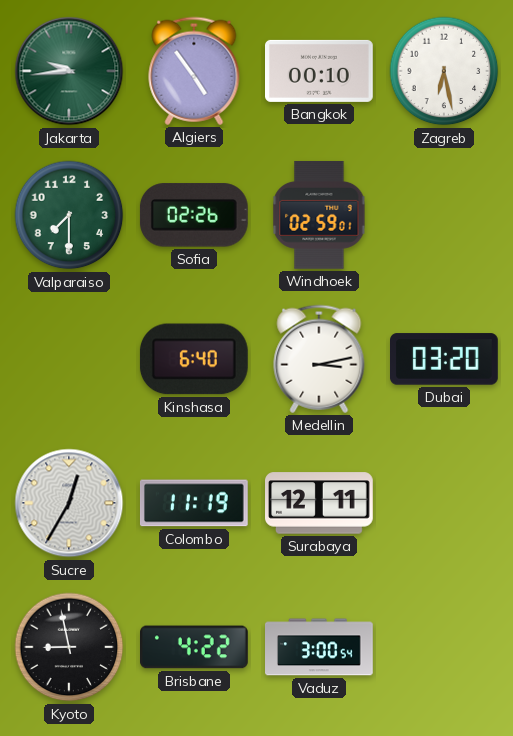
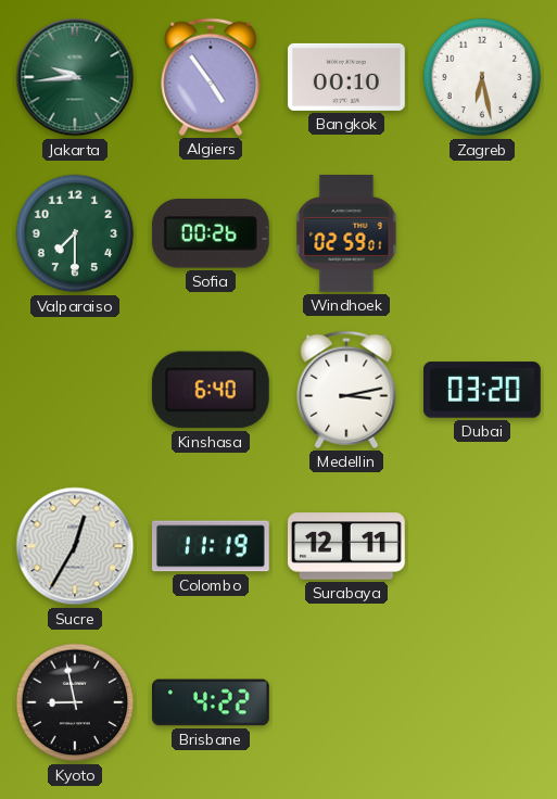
Sofia: 02:26 -> 00:26
Vaduz: 3:00 -> none
